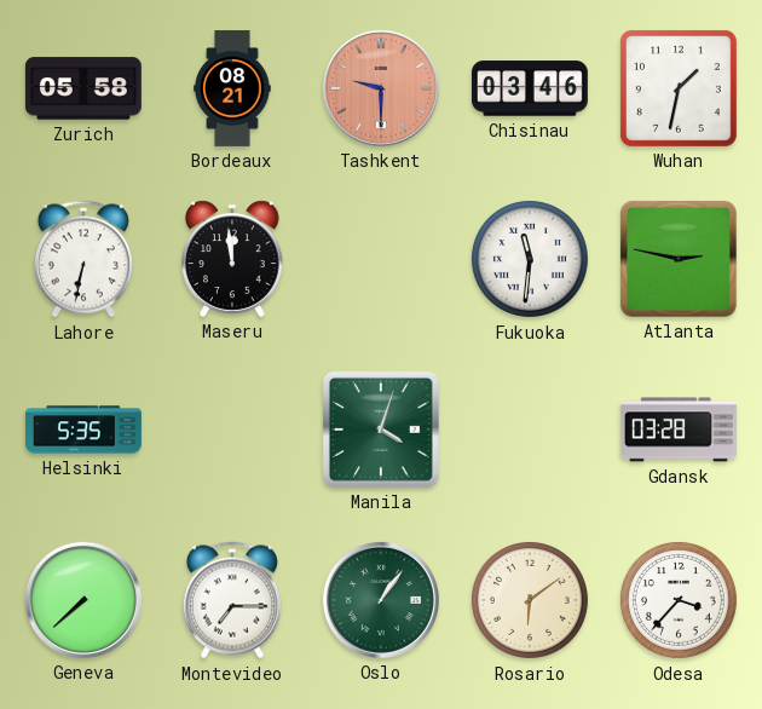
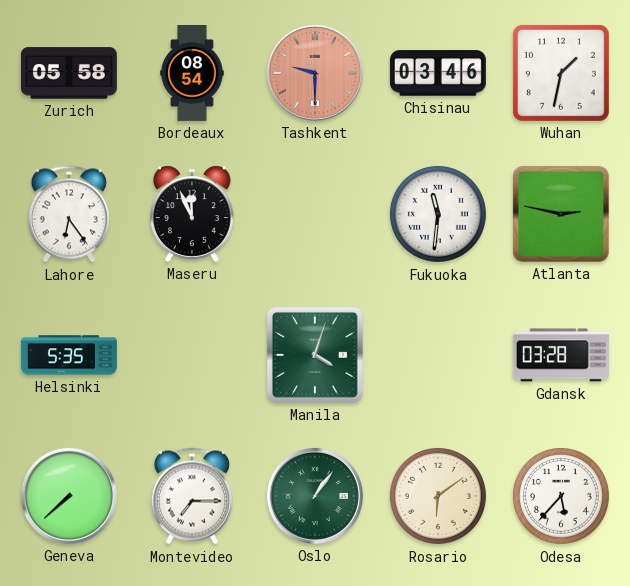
Bordeaux: 08:21 -> 08:54
Lahore: 6:32 -> 6:24
Maseru: 11:59 -> 11:56
Odesa: 3:37 -> 5:37
